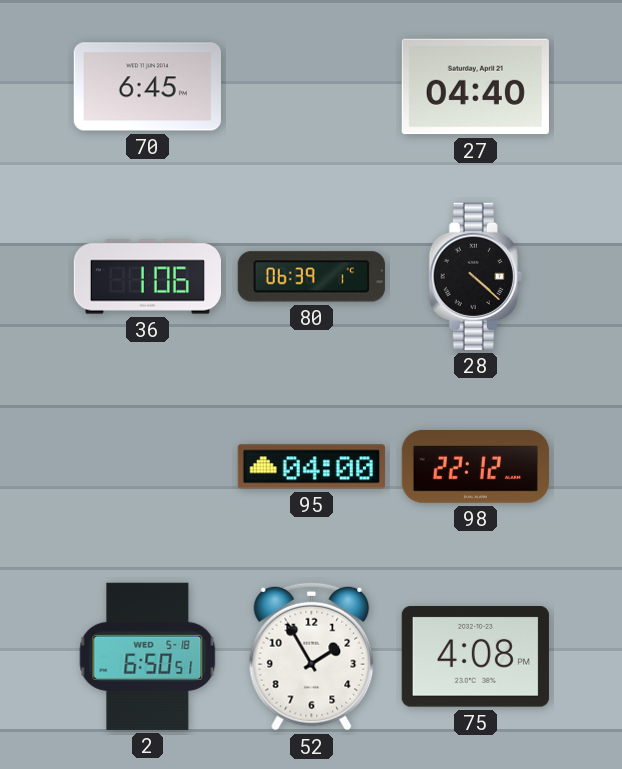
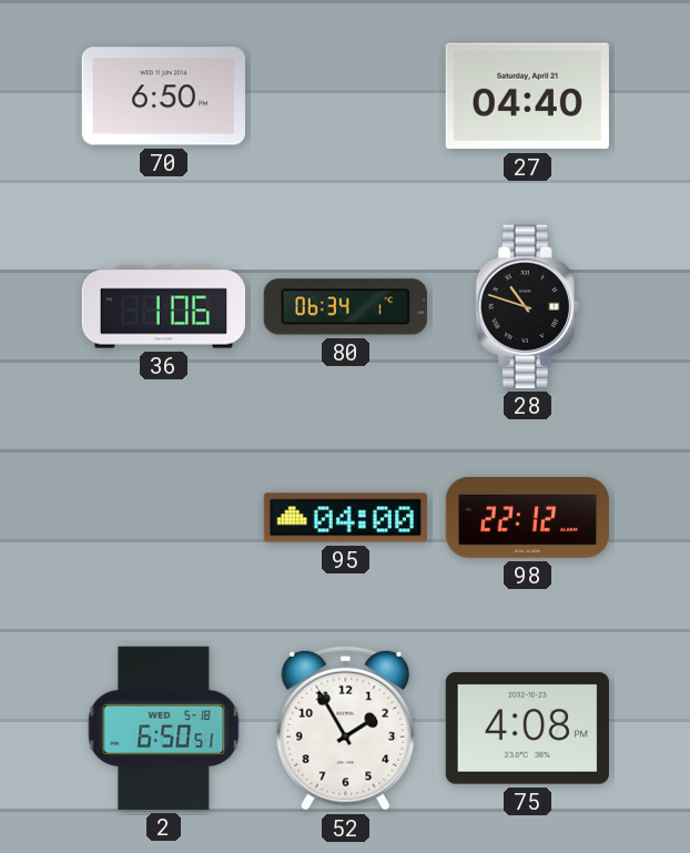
70: 6:45 -> 6:50
80: 06:39 -> 06:34
28: 4:22 -> 10:48
